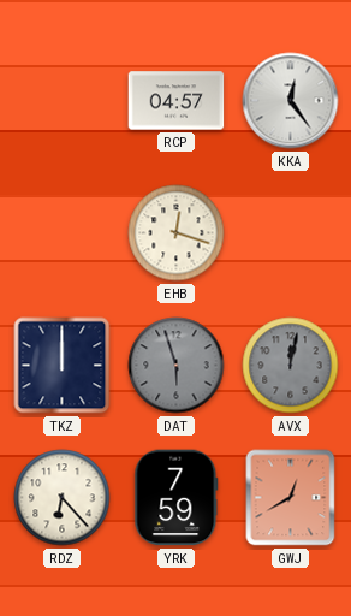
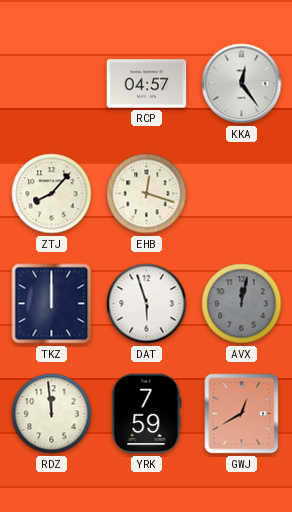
ZTJ: none -> 8:07
DAT dial: grey -> white
RDZ: 6:23 -> 11:59
